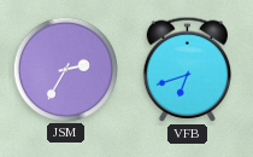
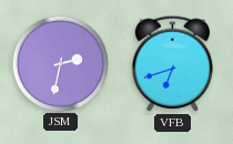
JSM: 2:35 -> 2:32
